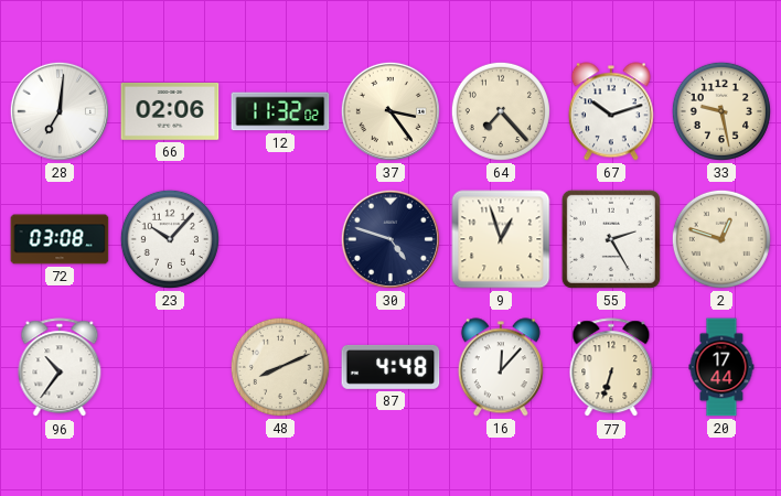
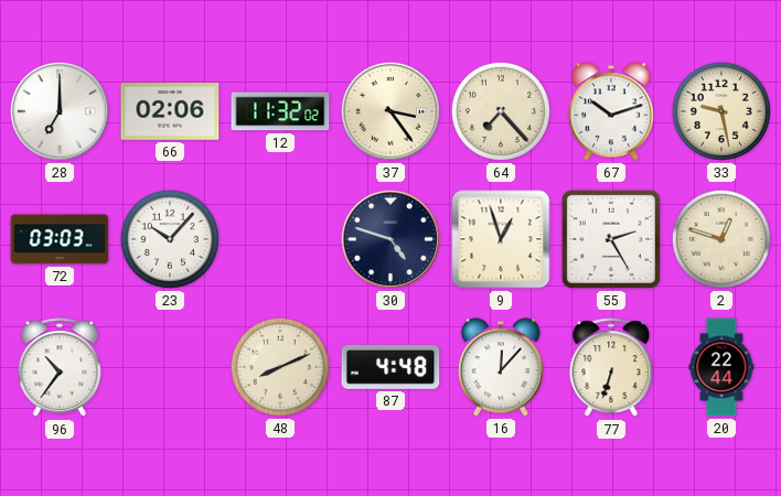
28: 7:01 -> 7:00
72: 03:08 -> 03:03
20: 17:44 -> 22:44
